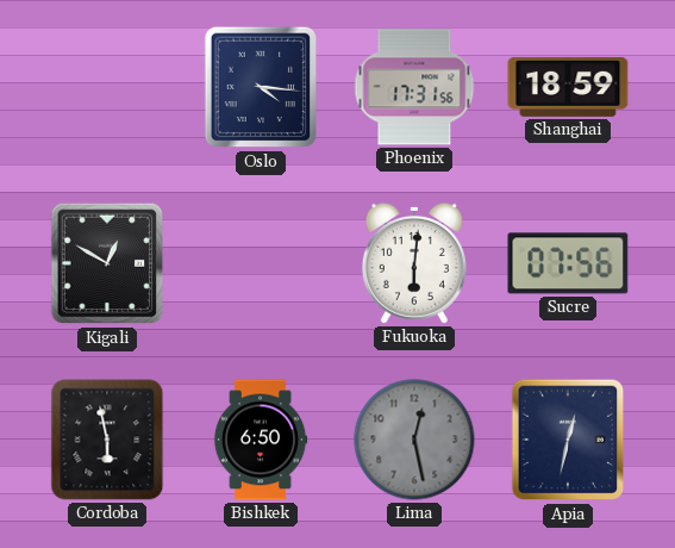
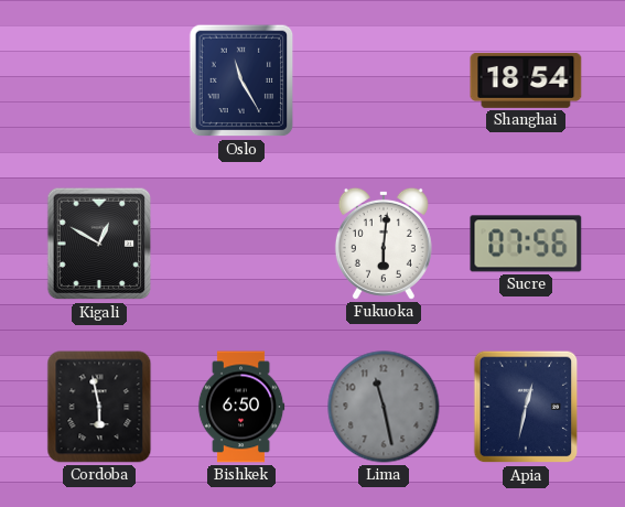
Oslo: 4:16 -> 11:25
Phoenix: 17:31 -> none
Shanghai: 18:59 -> 18:54
Lima: 12:28 -> 11:28
